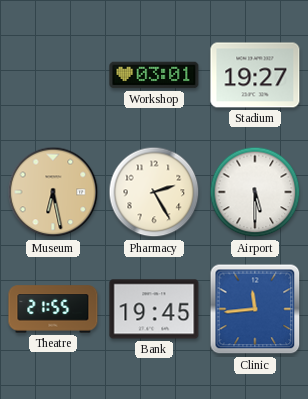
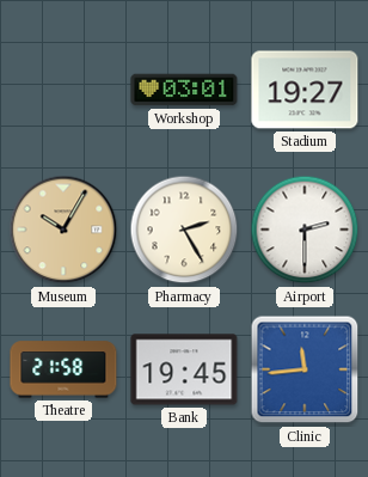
Museum: 6:28 -> 10:05
Airport: 5:30 -> 2:30
Theatre: 21:55 -> 21:58
